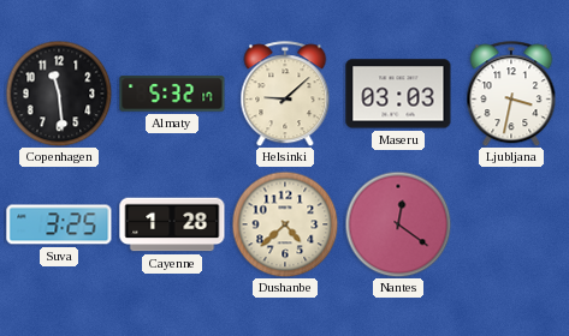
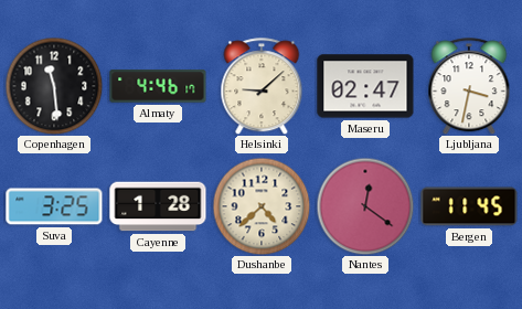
Almaty: 5:32 -> 4:46
Maseru: 03:03 -> 02:47
Bergen: none -> 11:45
